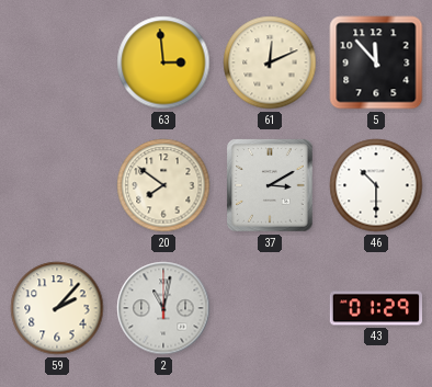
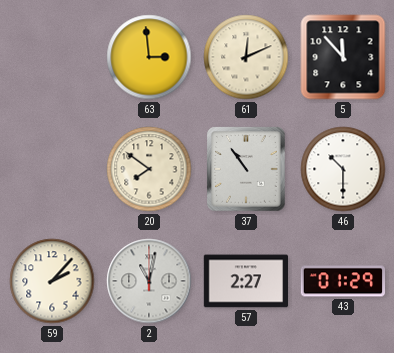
37: 3:10 -> 10:54
57: none -> 2:27
